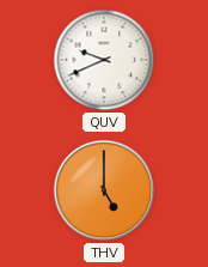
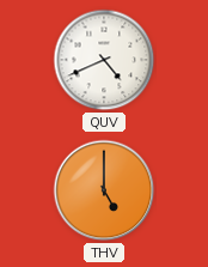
QUV: 9:41 -> 4:41
